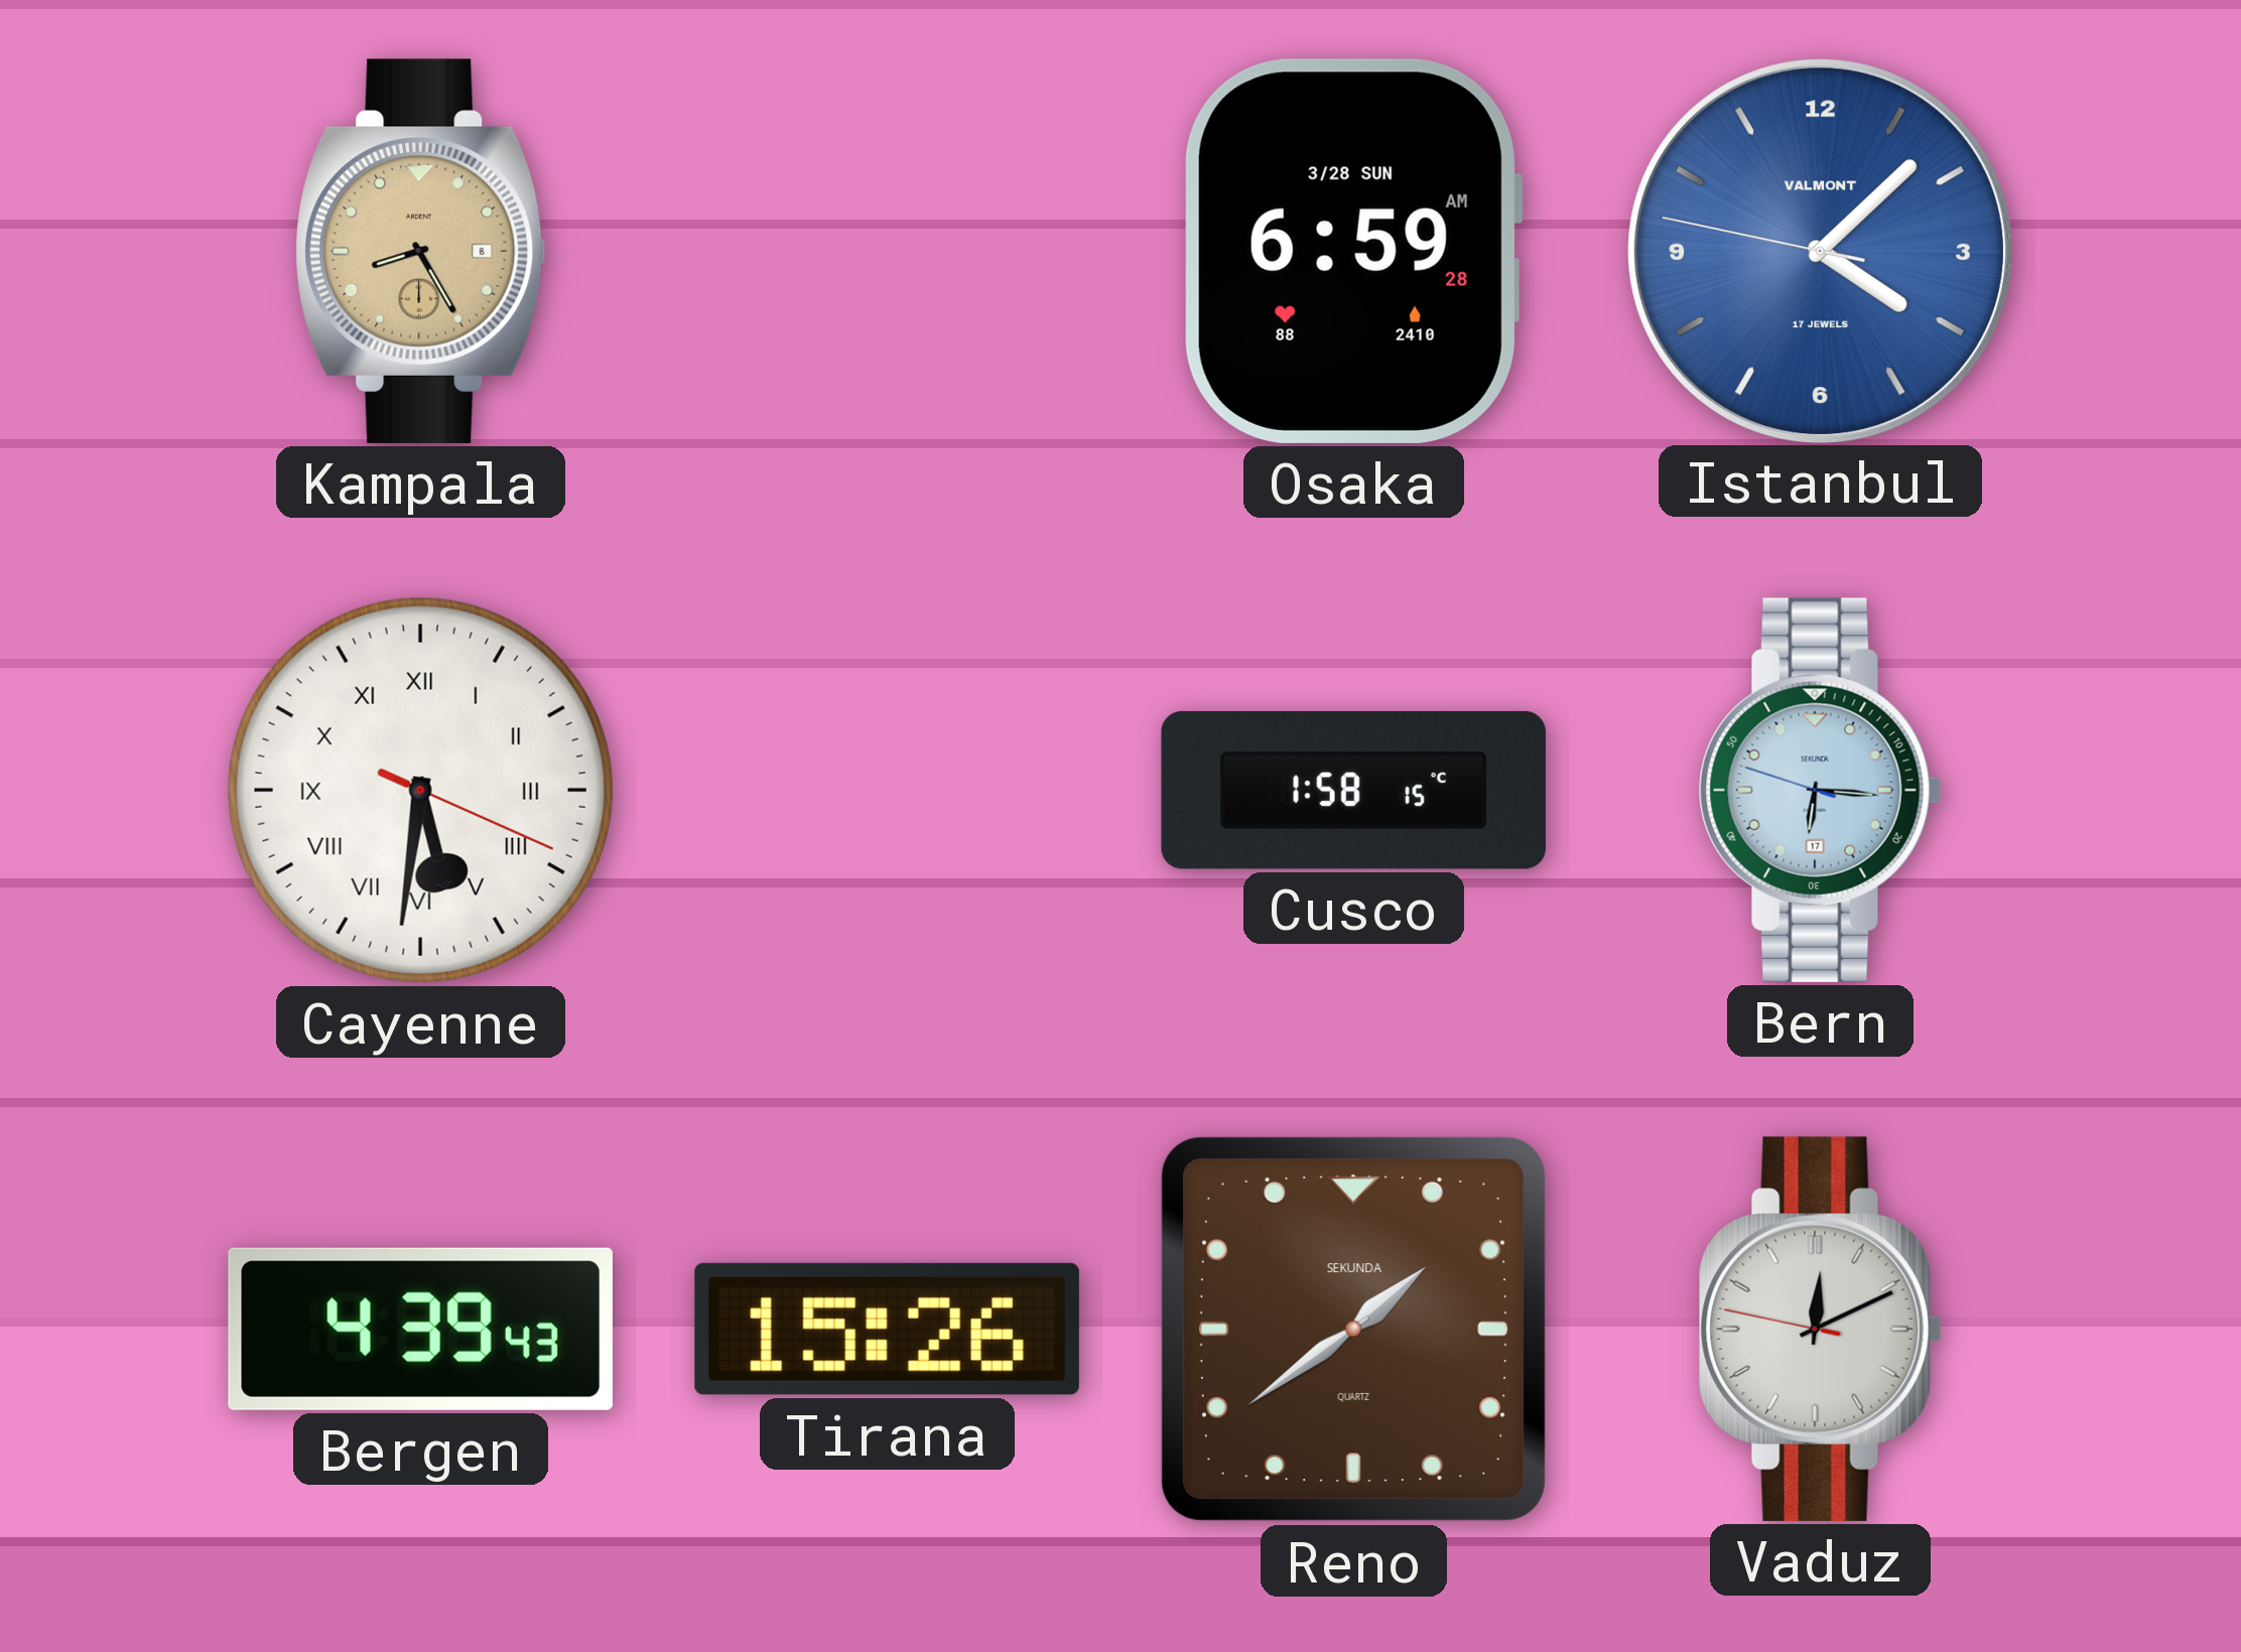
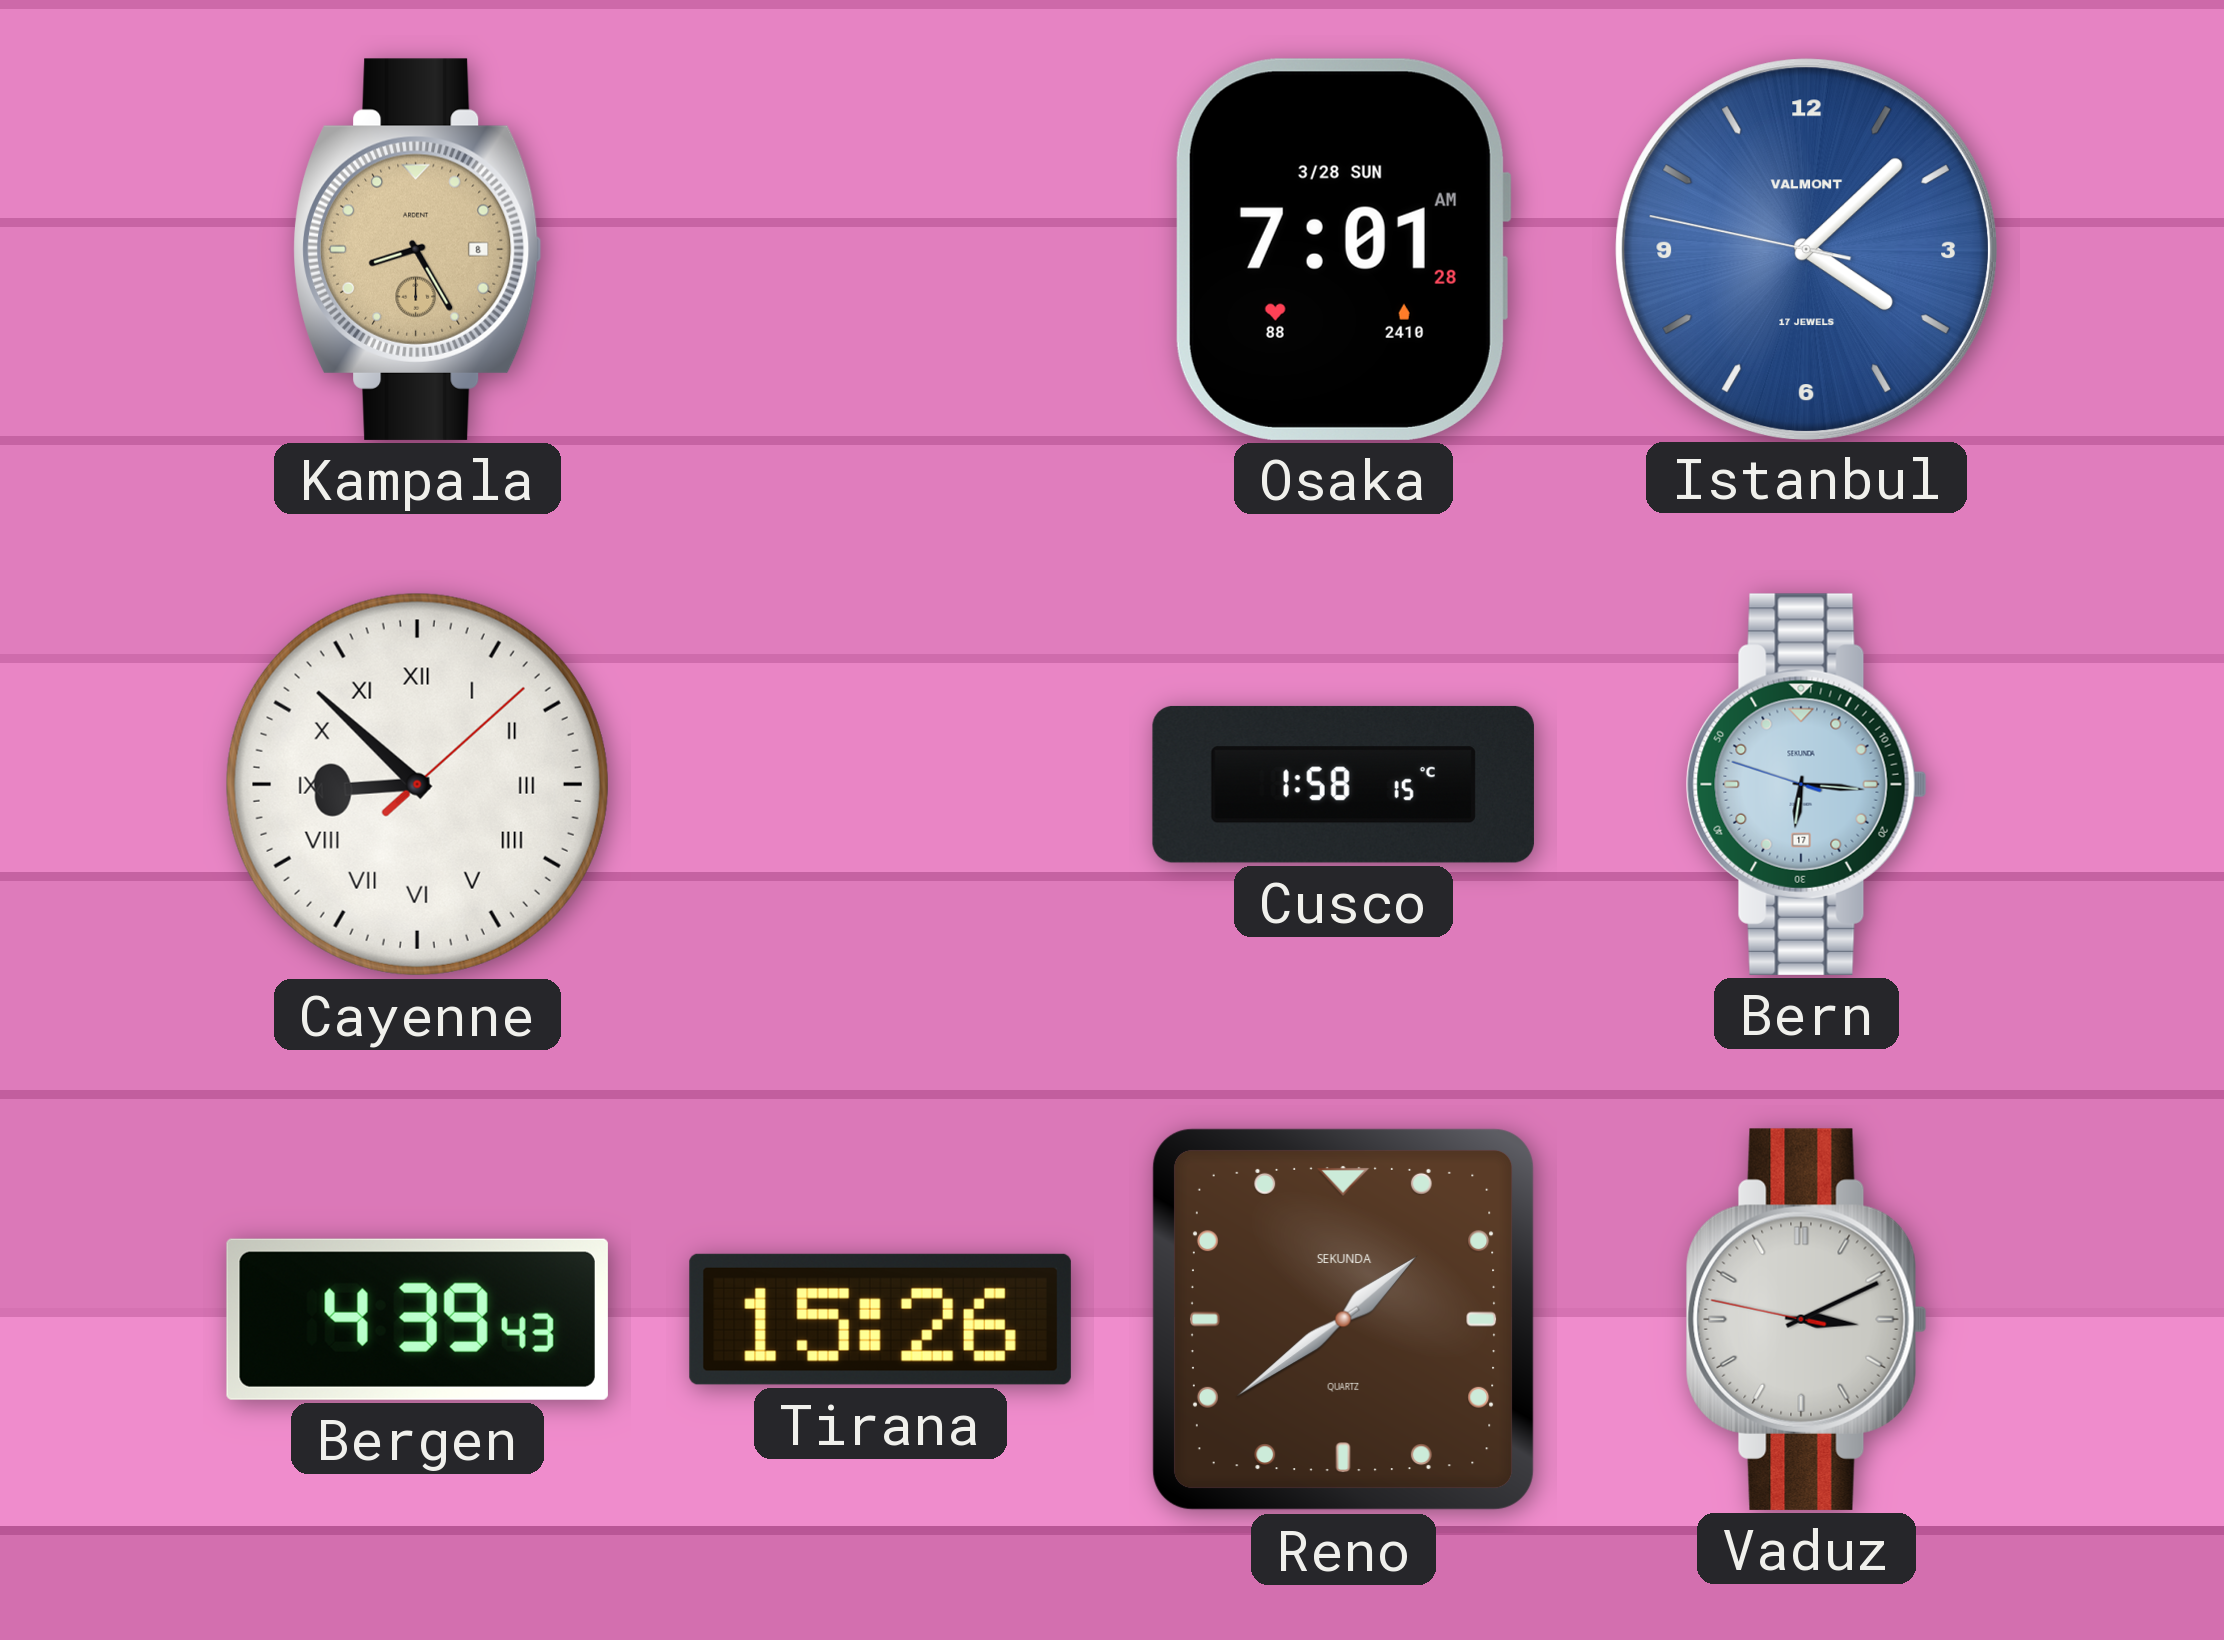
Osaka: 6:59 -> 7:01
Cayenne: 5:31 -> 8:52
Vaduz: 12:10 -> 3:10
